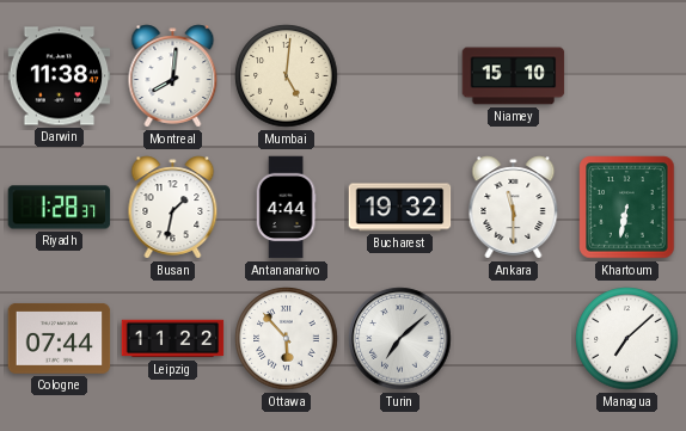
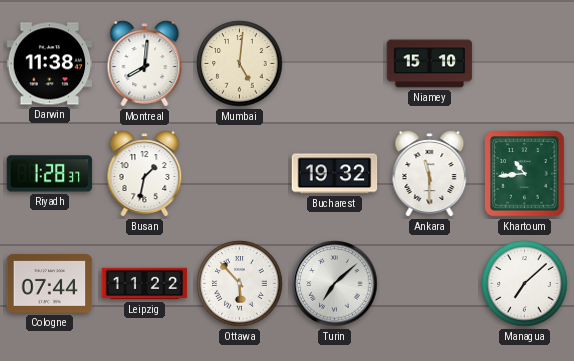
Antananarivo: 4:44 -> none
Khartoum: 6:32 -> 10:44
